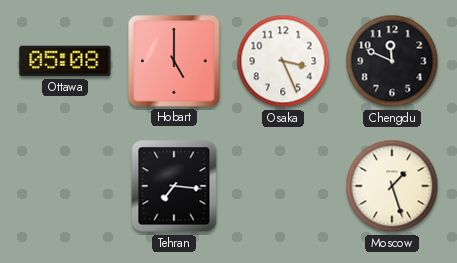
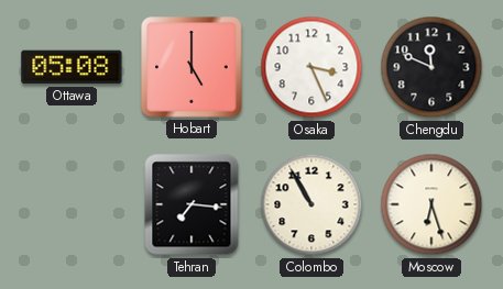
Colombo: none -> 10:55
Moscow: 1:27 -> 6:27
